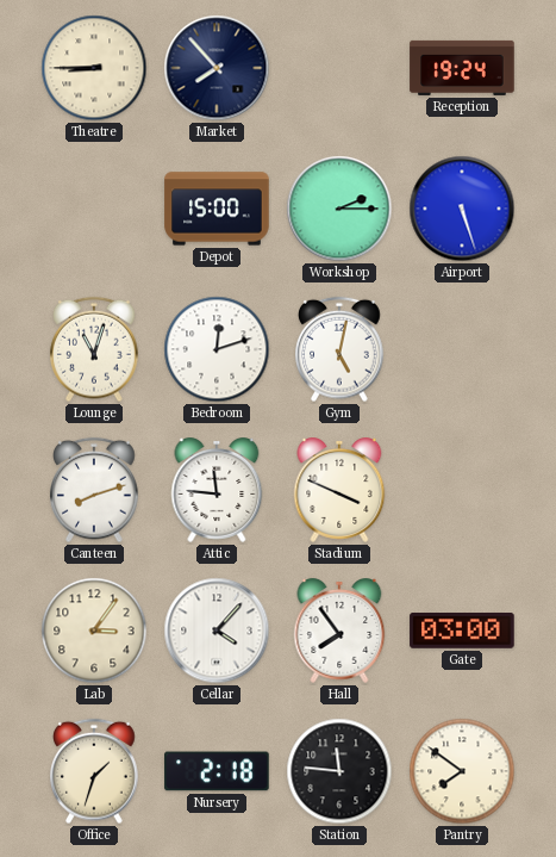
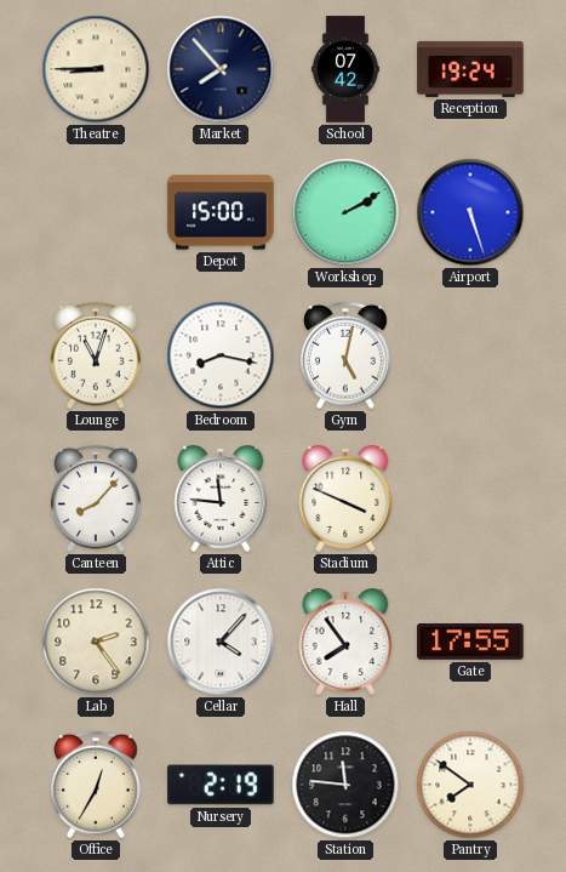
School: none -> 07:42
Workshop: 2:15 -> 2:10
Bedroom: 12:12 -> 8:17
Canteen: 8:12 -> 8:07
Lab: 3:06 -> 2:24
Gate: 03:00 -> 17:55
Office: 1:33 -> 12:35
Nursery: 2:18 -> 2:19
